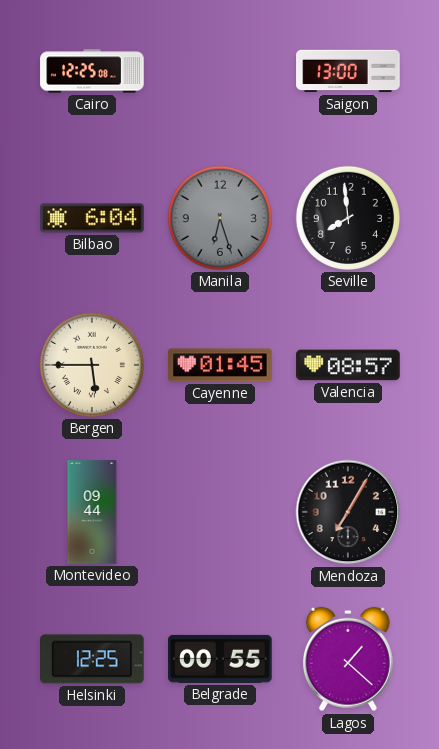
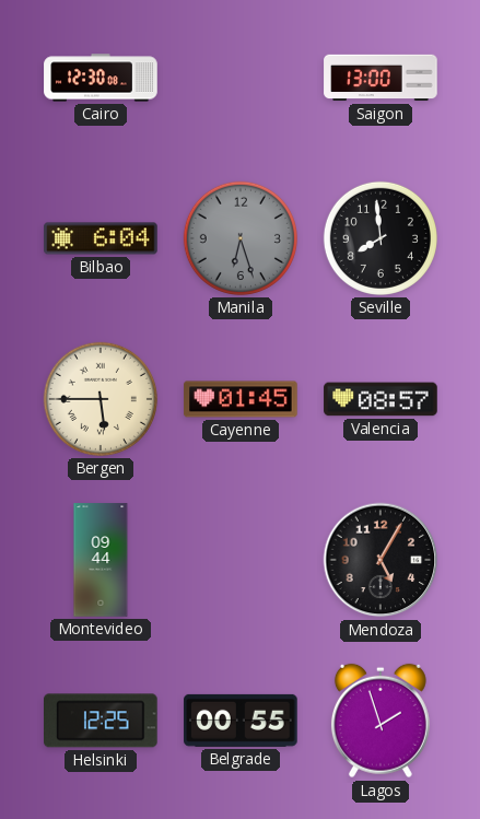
Cairo: 12:25 -> 12:30
Mendoza: 7:05 -> 5:05
Lagos: 1:22 -> 1:57
